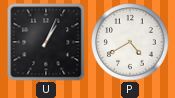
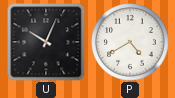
U: 1:04 -> 10:04
